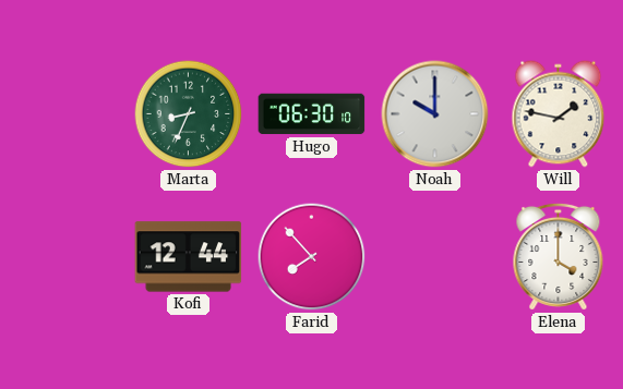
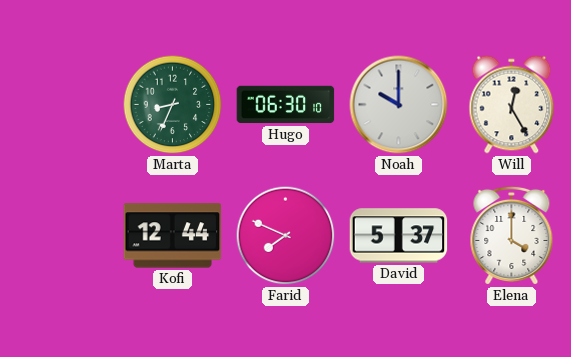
Will: 1:47 -> 12:25
Farid: 7:53 -> 7:49
David: none -> 5:37
